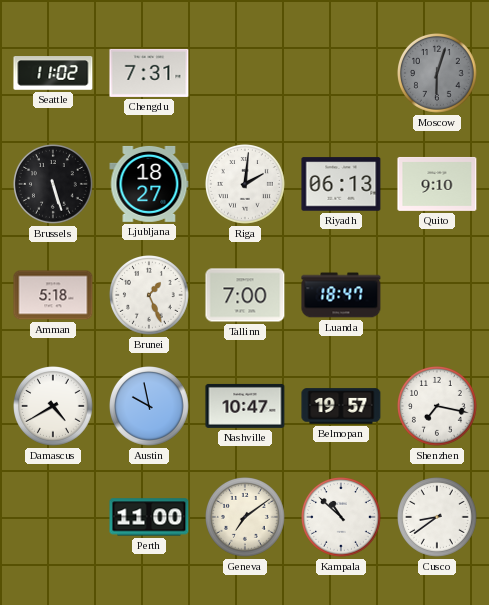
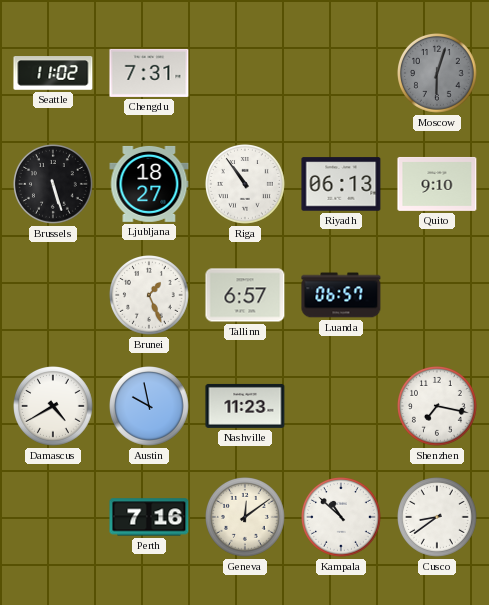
Riga: 2:01 -> 10:54
Amman: 5:18 -> none
Tallinn: 7:00 -> 6:57
Luanda: 18:47 -> 06:57
Nashville: 10:47 -> 11:23
Belmopan: 19:57 -> none
Perth: 11:00 -> 7:16
Geneva: 7:09 -> 12:09
